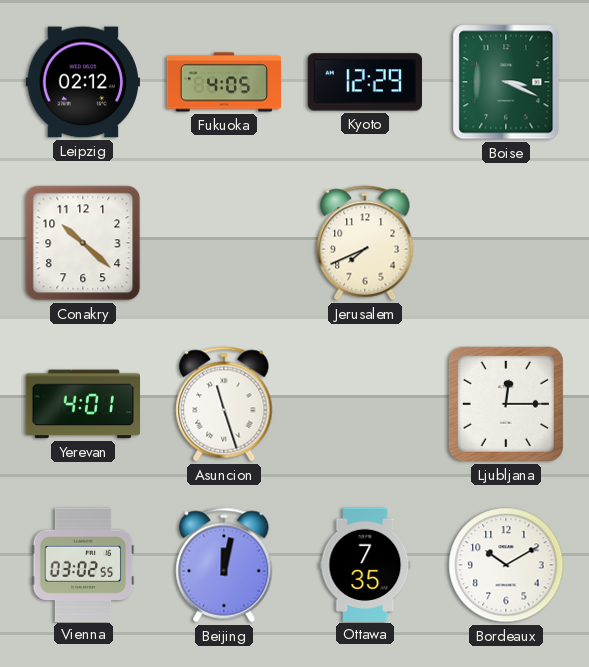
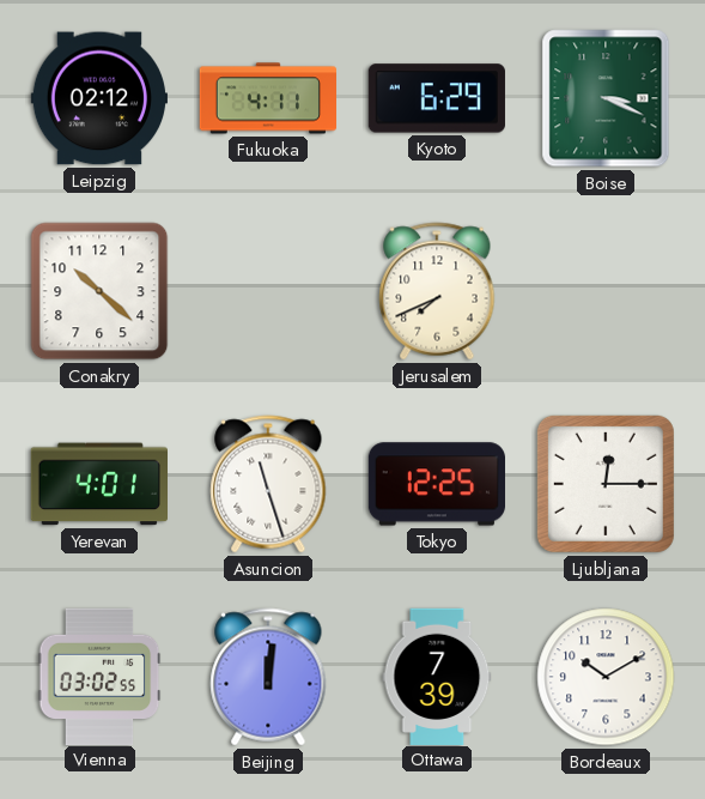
Fukuoka: 4:05 -> 4:11
Kyoto: 12:29 -> 6:29
Tokyo: none -> 12:25
Beijing: 12:02 -> 12:01
Ottawa: 7:35 -> 7:39
